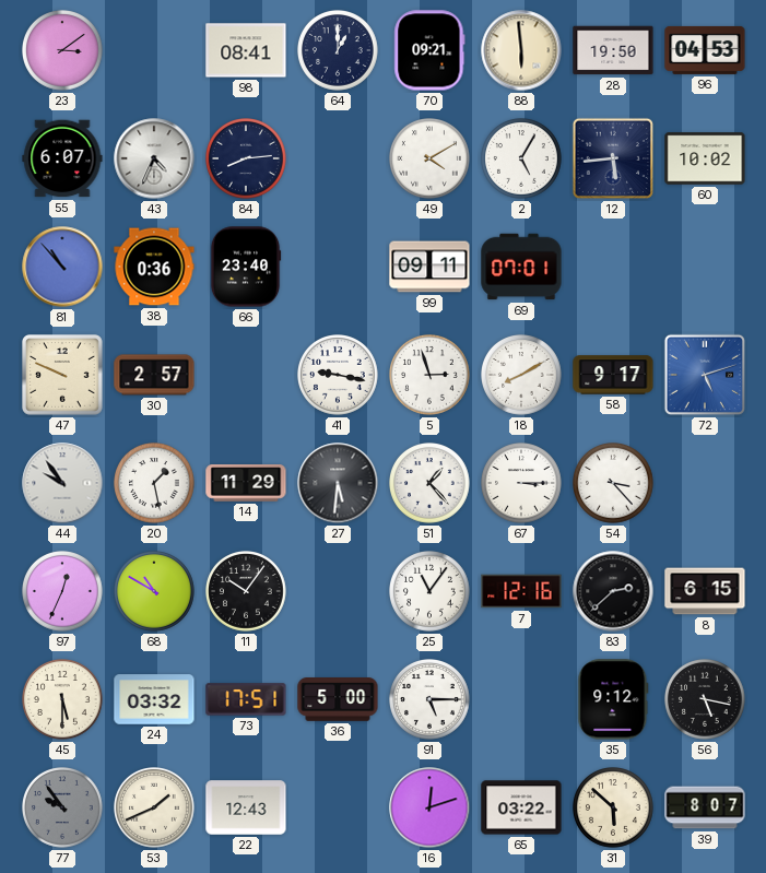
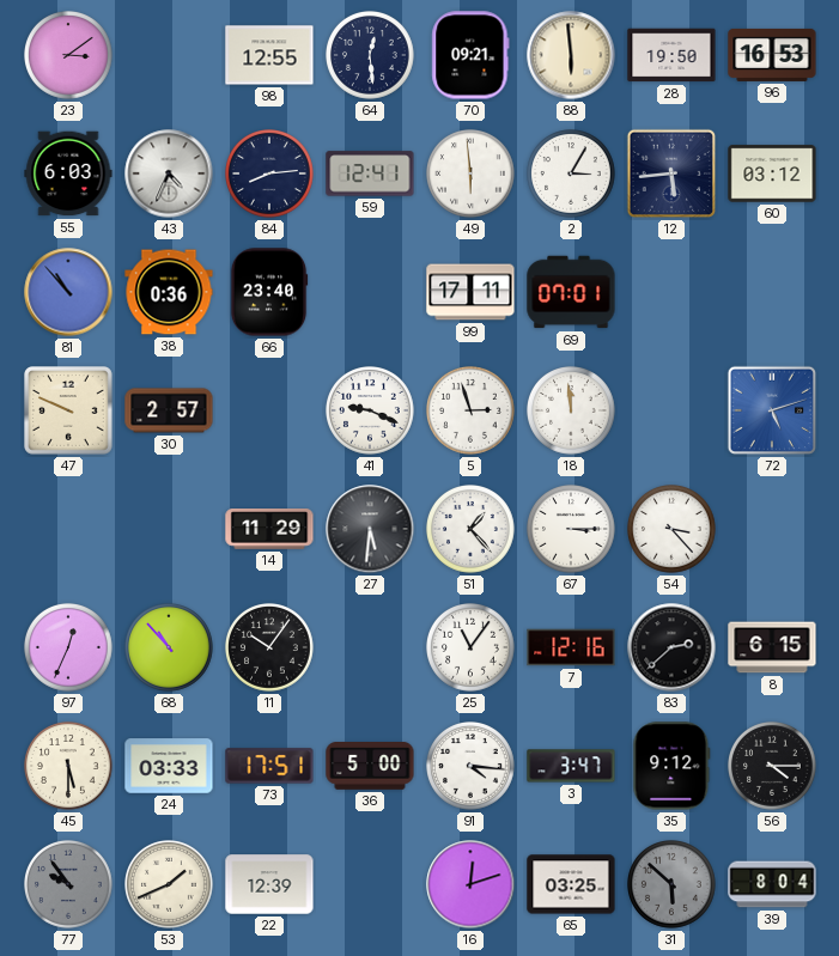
98: 08:41 -> 12:55
64: 1:00 -> 12:29
96: 04:53 -> 16:53
55: 6:07 -> 6:03
59: none -> 12:41
49: 4:10 -> 5:59
2: 5:05 -> 3:05
60: 10:02 -> 03:12
99: 09:11 -> 17:11
41: 9:17 -> 9:19
18: 8:10 -> 11:59
58: 9:17 -> none
44: 9:54 -> none
20: 1:28 -> none
68: 10:50 -> 10:53
24: 03:32 -> 03:33
91: 5:15 -> 4:16
3: none -> 3:47
56: 5:17 -> 4:15
22: 12:43 -> 12:39
65: 03:22 -> 03:25
31 dial: cream -> grey
39: 8:07 -> 8:04
